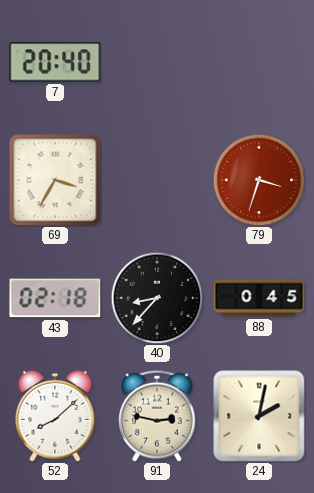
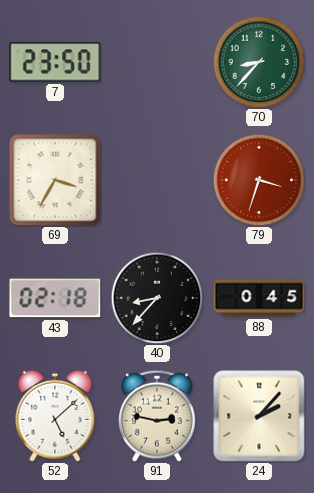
7: 20:40 -> 23:50
70: none -> 8:37
52: 8:08 -> 5:08
24: 2:02 -> 2:07
